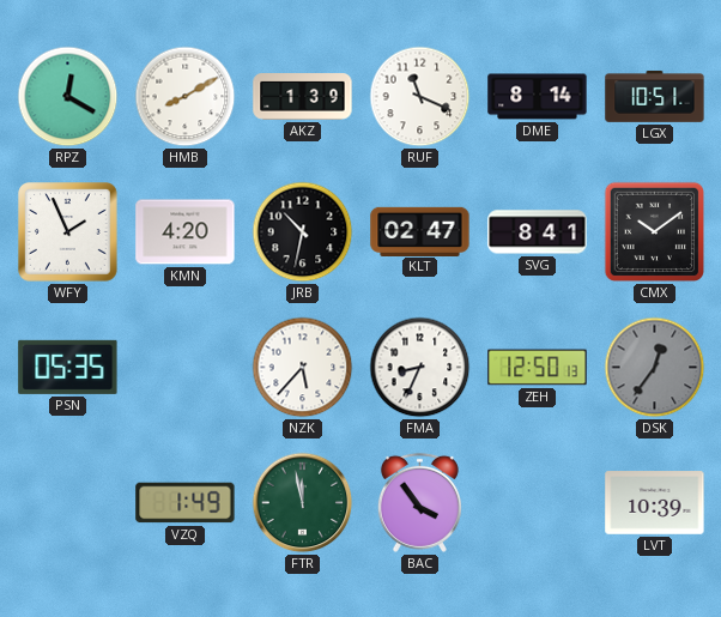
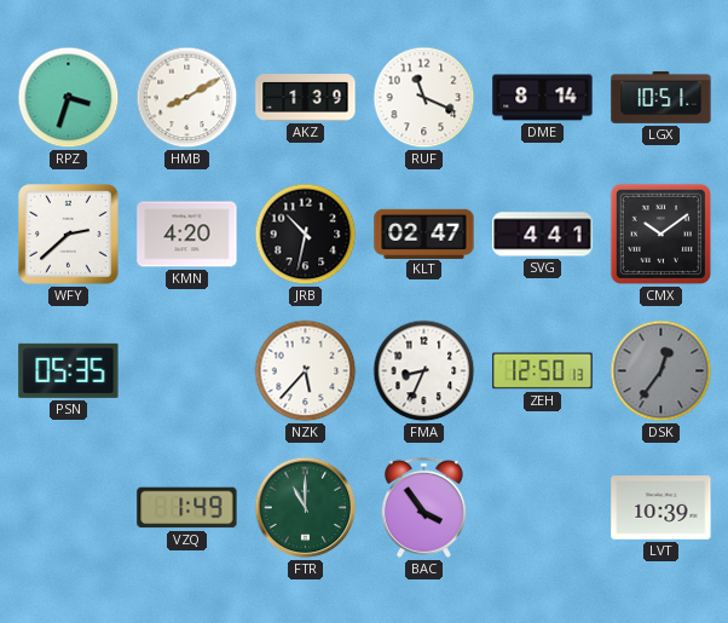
RPZ: 12:20 -> 3:33
WFY: 1:56 -> 2:38
SVG: 8:41 -> 4:41
FTR: 11:58 -> 11:00
